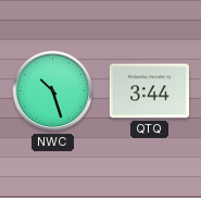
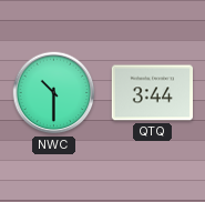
NWC: 10:27 -> 10:30
